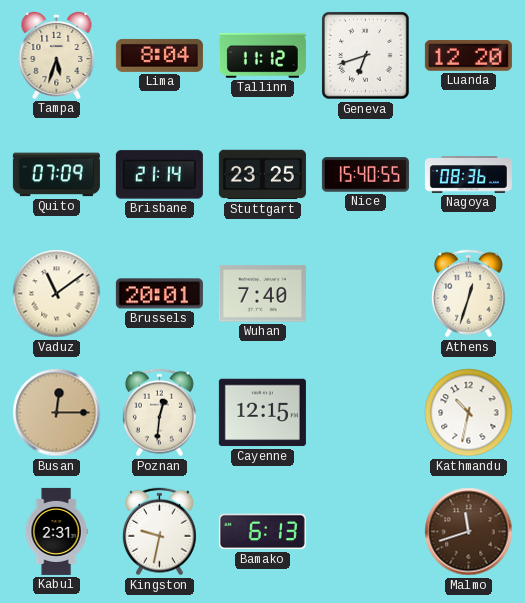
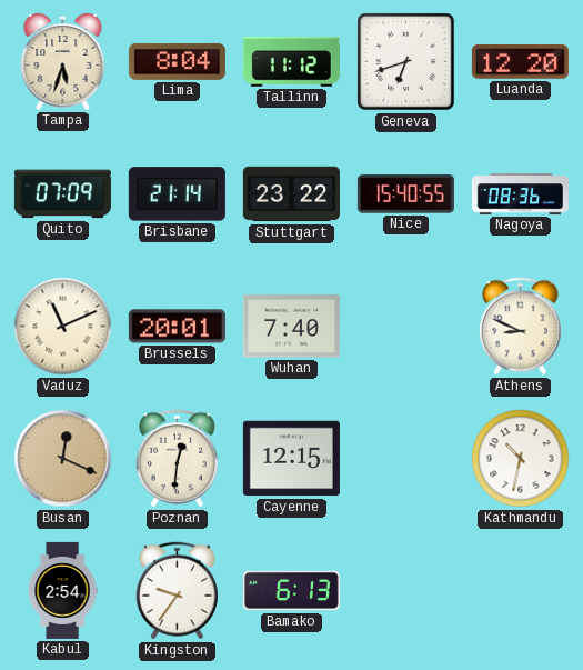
Stuttgart: 23:25 -> 23:22
Vaduz: 11:09 -> 11:11
Athens: 12:33 -> 8:49
Busan: 12:15 -> 12:19
Kabul: 2:31 -> 2:54
Kingston: 9:32 -> 9:36
Malmo: 11:42 -> none
